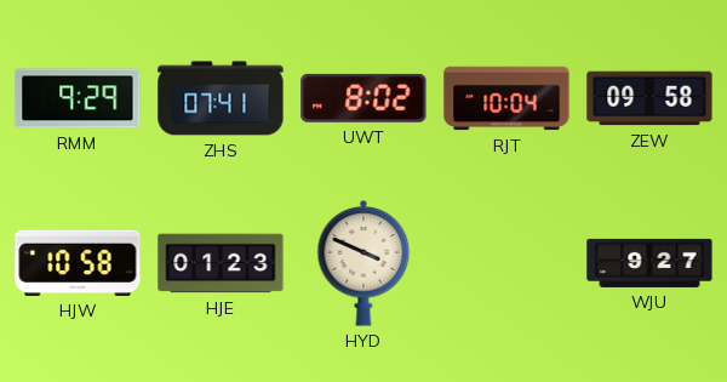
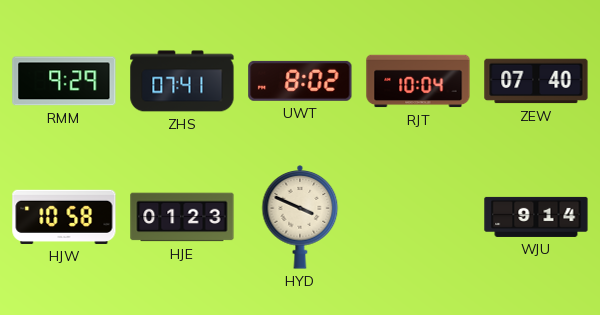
ZEW: 09:58 -> 07:40
WJU: 9:27 -> 9:14
